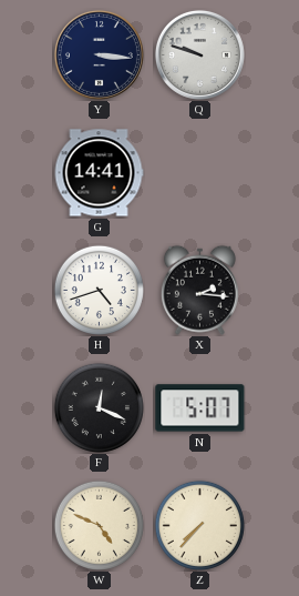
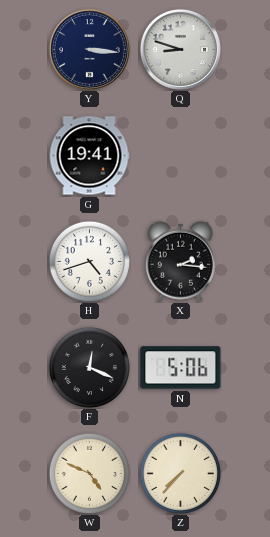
Q: 9:48 -> 8:48
G: 14:41 -> 19:41
N: 5:07 -> 5:06
